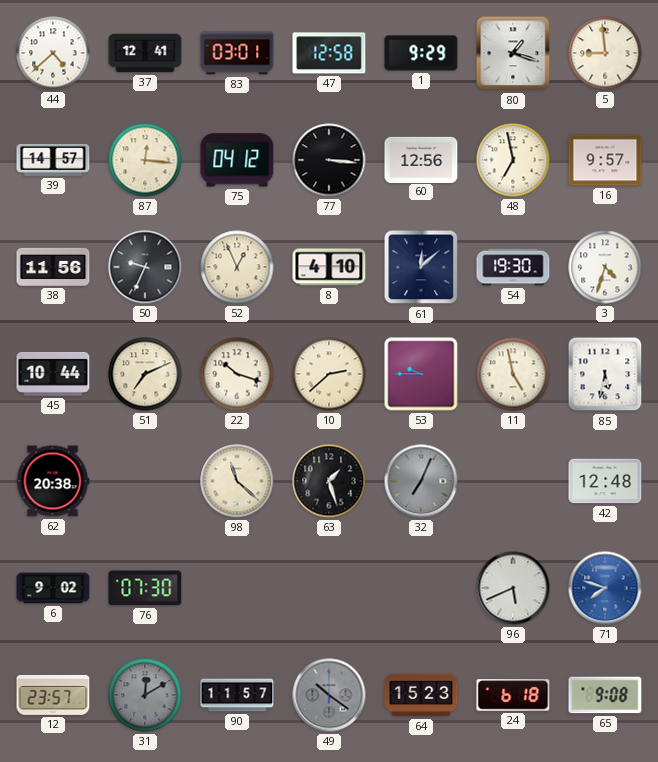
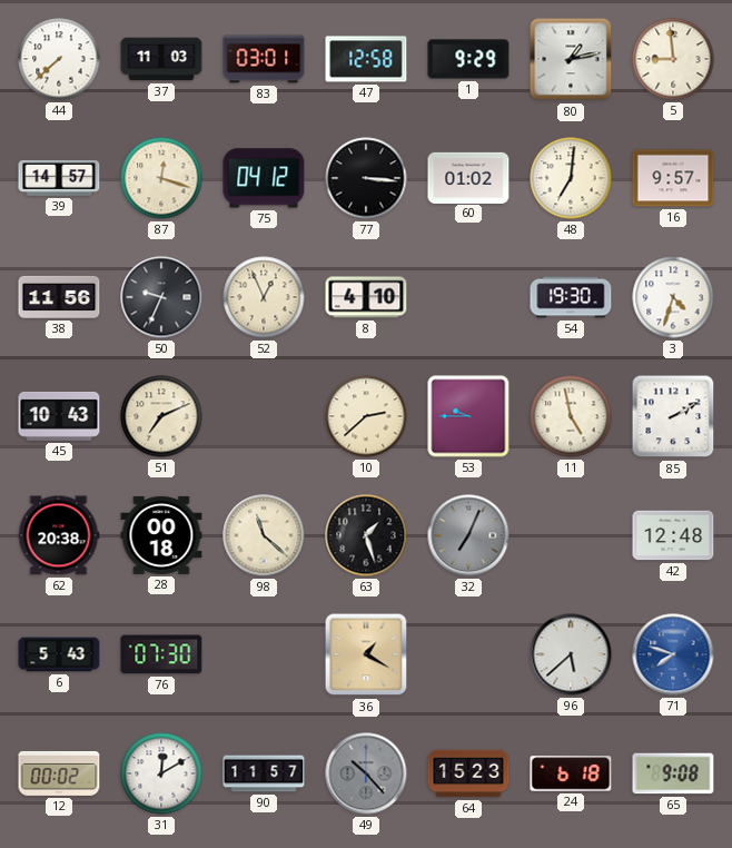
44: 4:38 -> 7:38
37: 12:41 -> 11:03
80: 1:18 -> 1:13
87: 12:16 -> 12:18
60: 12:56 -> 01:02
48: 6:58 -> 7:01
61: 12:08 -> none
45: 10:44 -> 10:43
22: 10:18 -> none
85: 5:32 -> 2:10
28: none -> 00:18
6: 9:02 -> 5:43
36: none -> 1:20
96: 5:41 -> 5:38
12: 23:57 -> 00:02
31 dial: grey -> white
49: 10:21 -> 10:23
